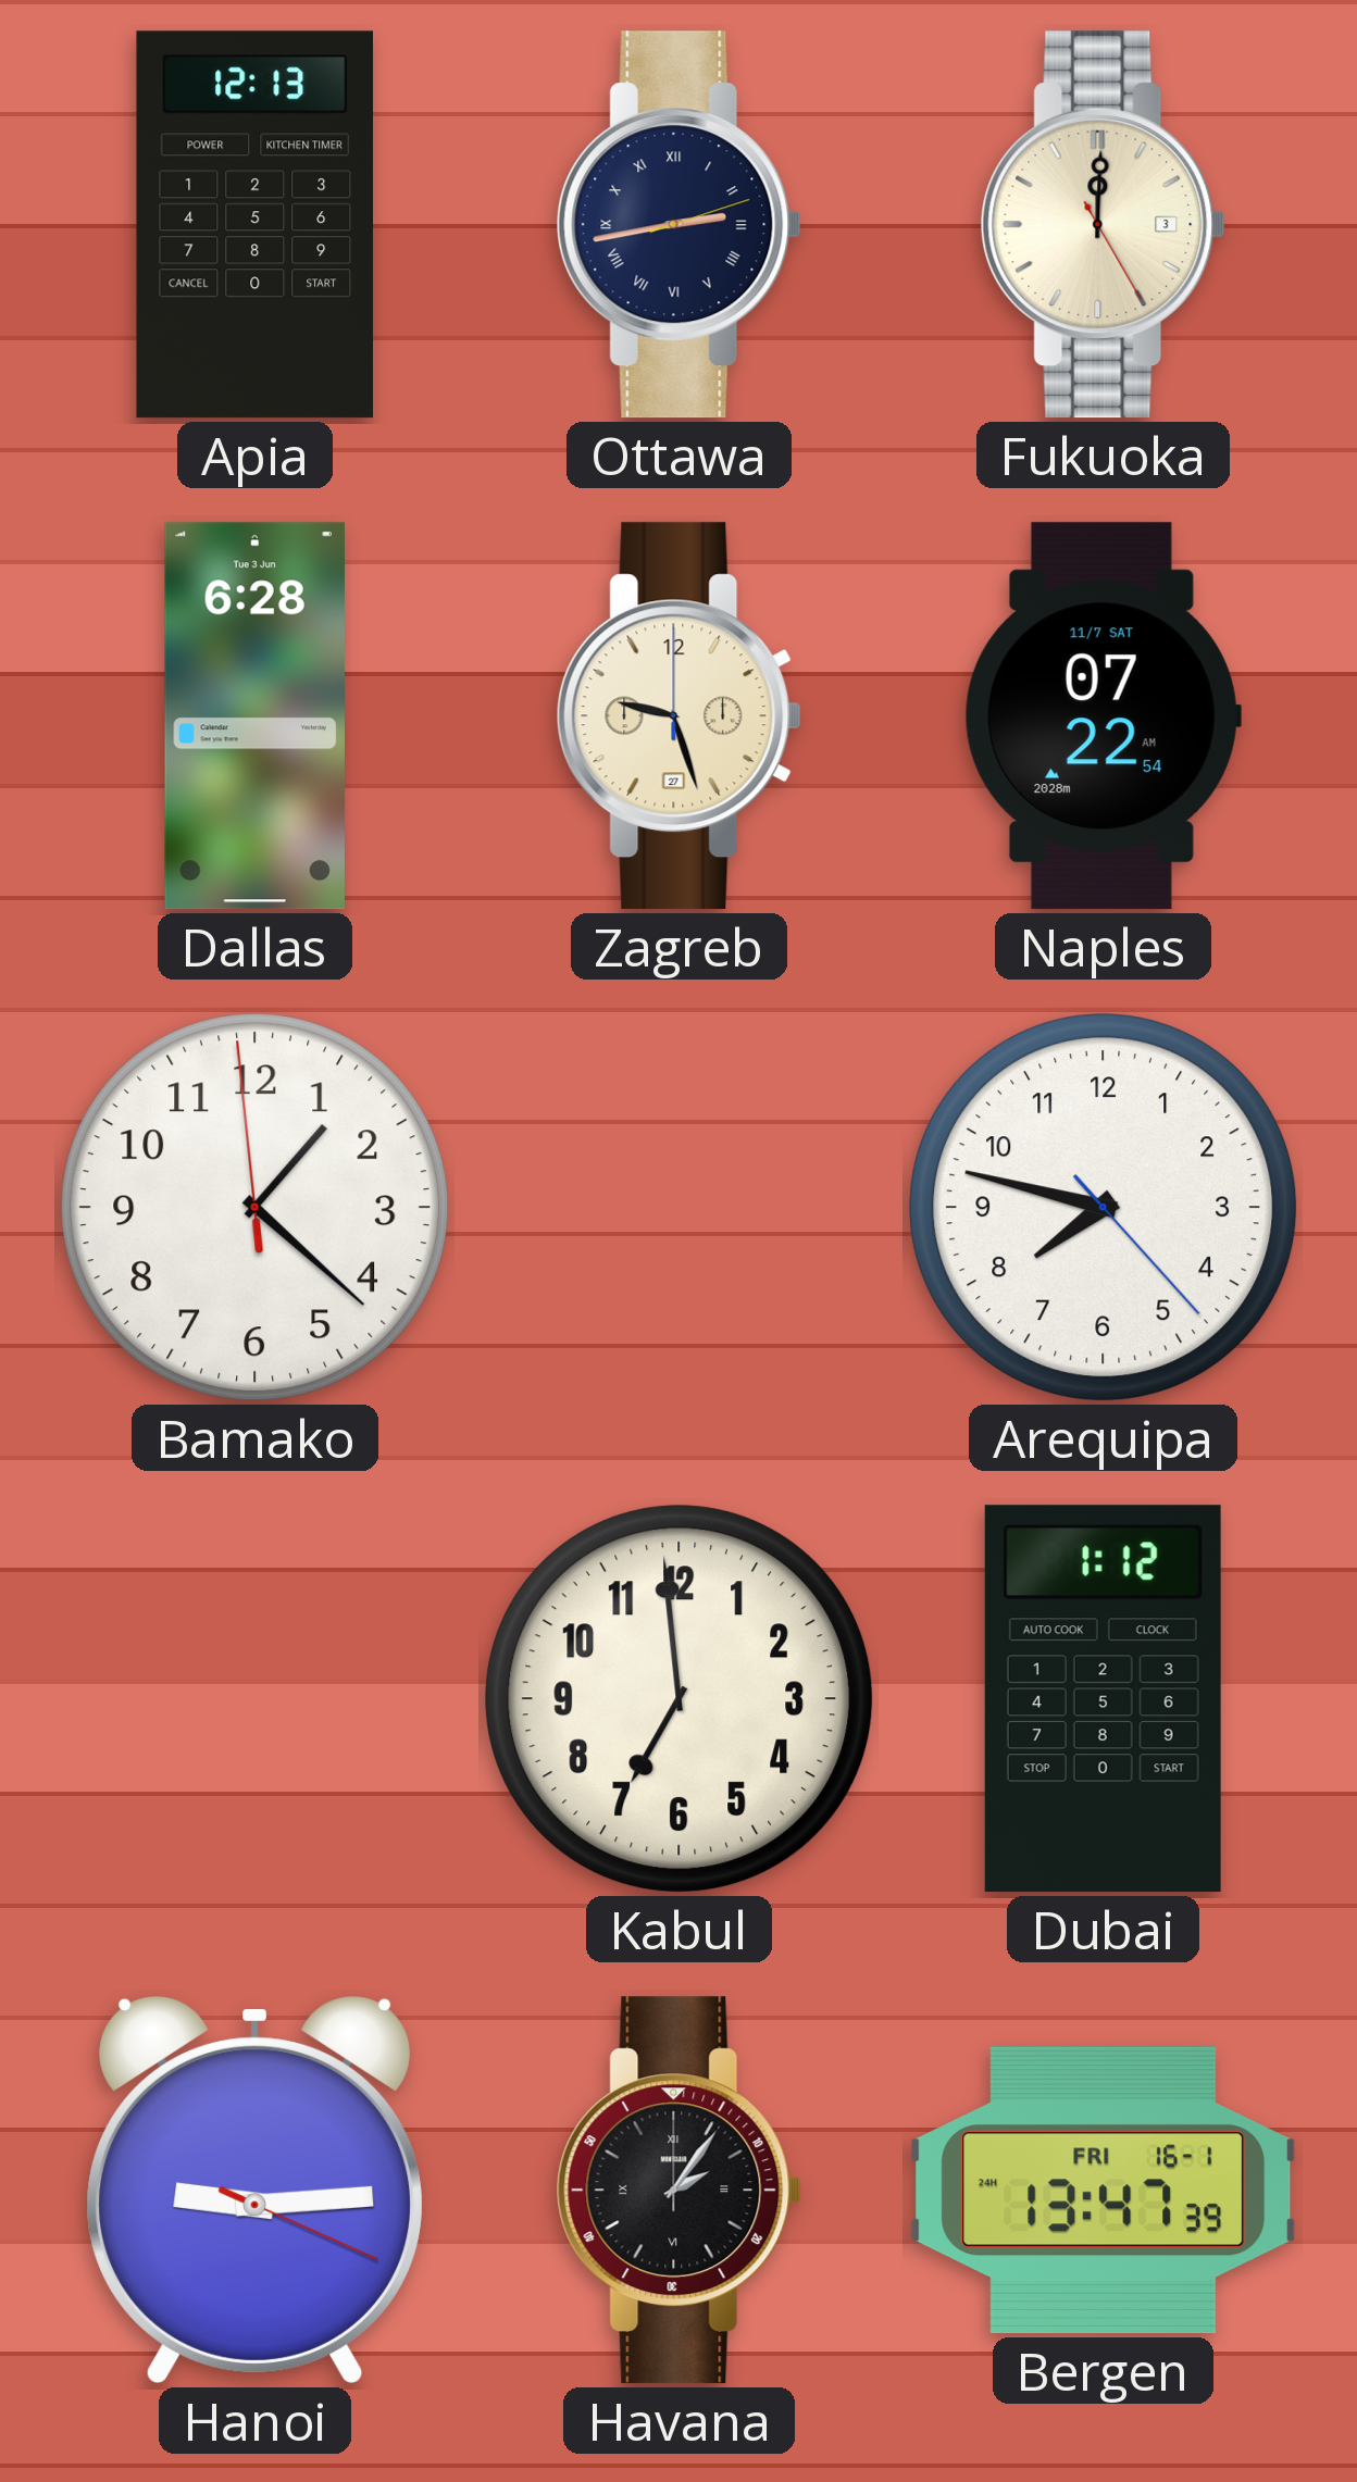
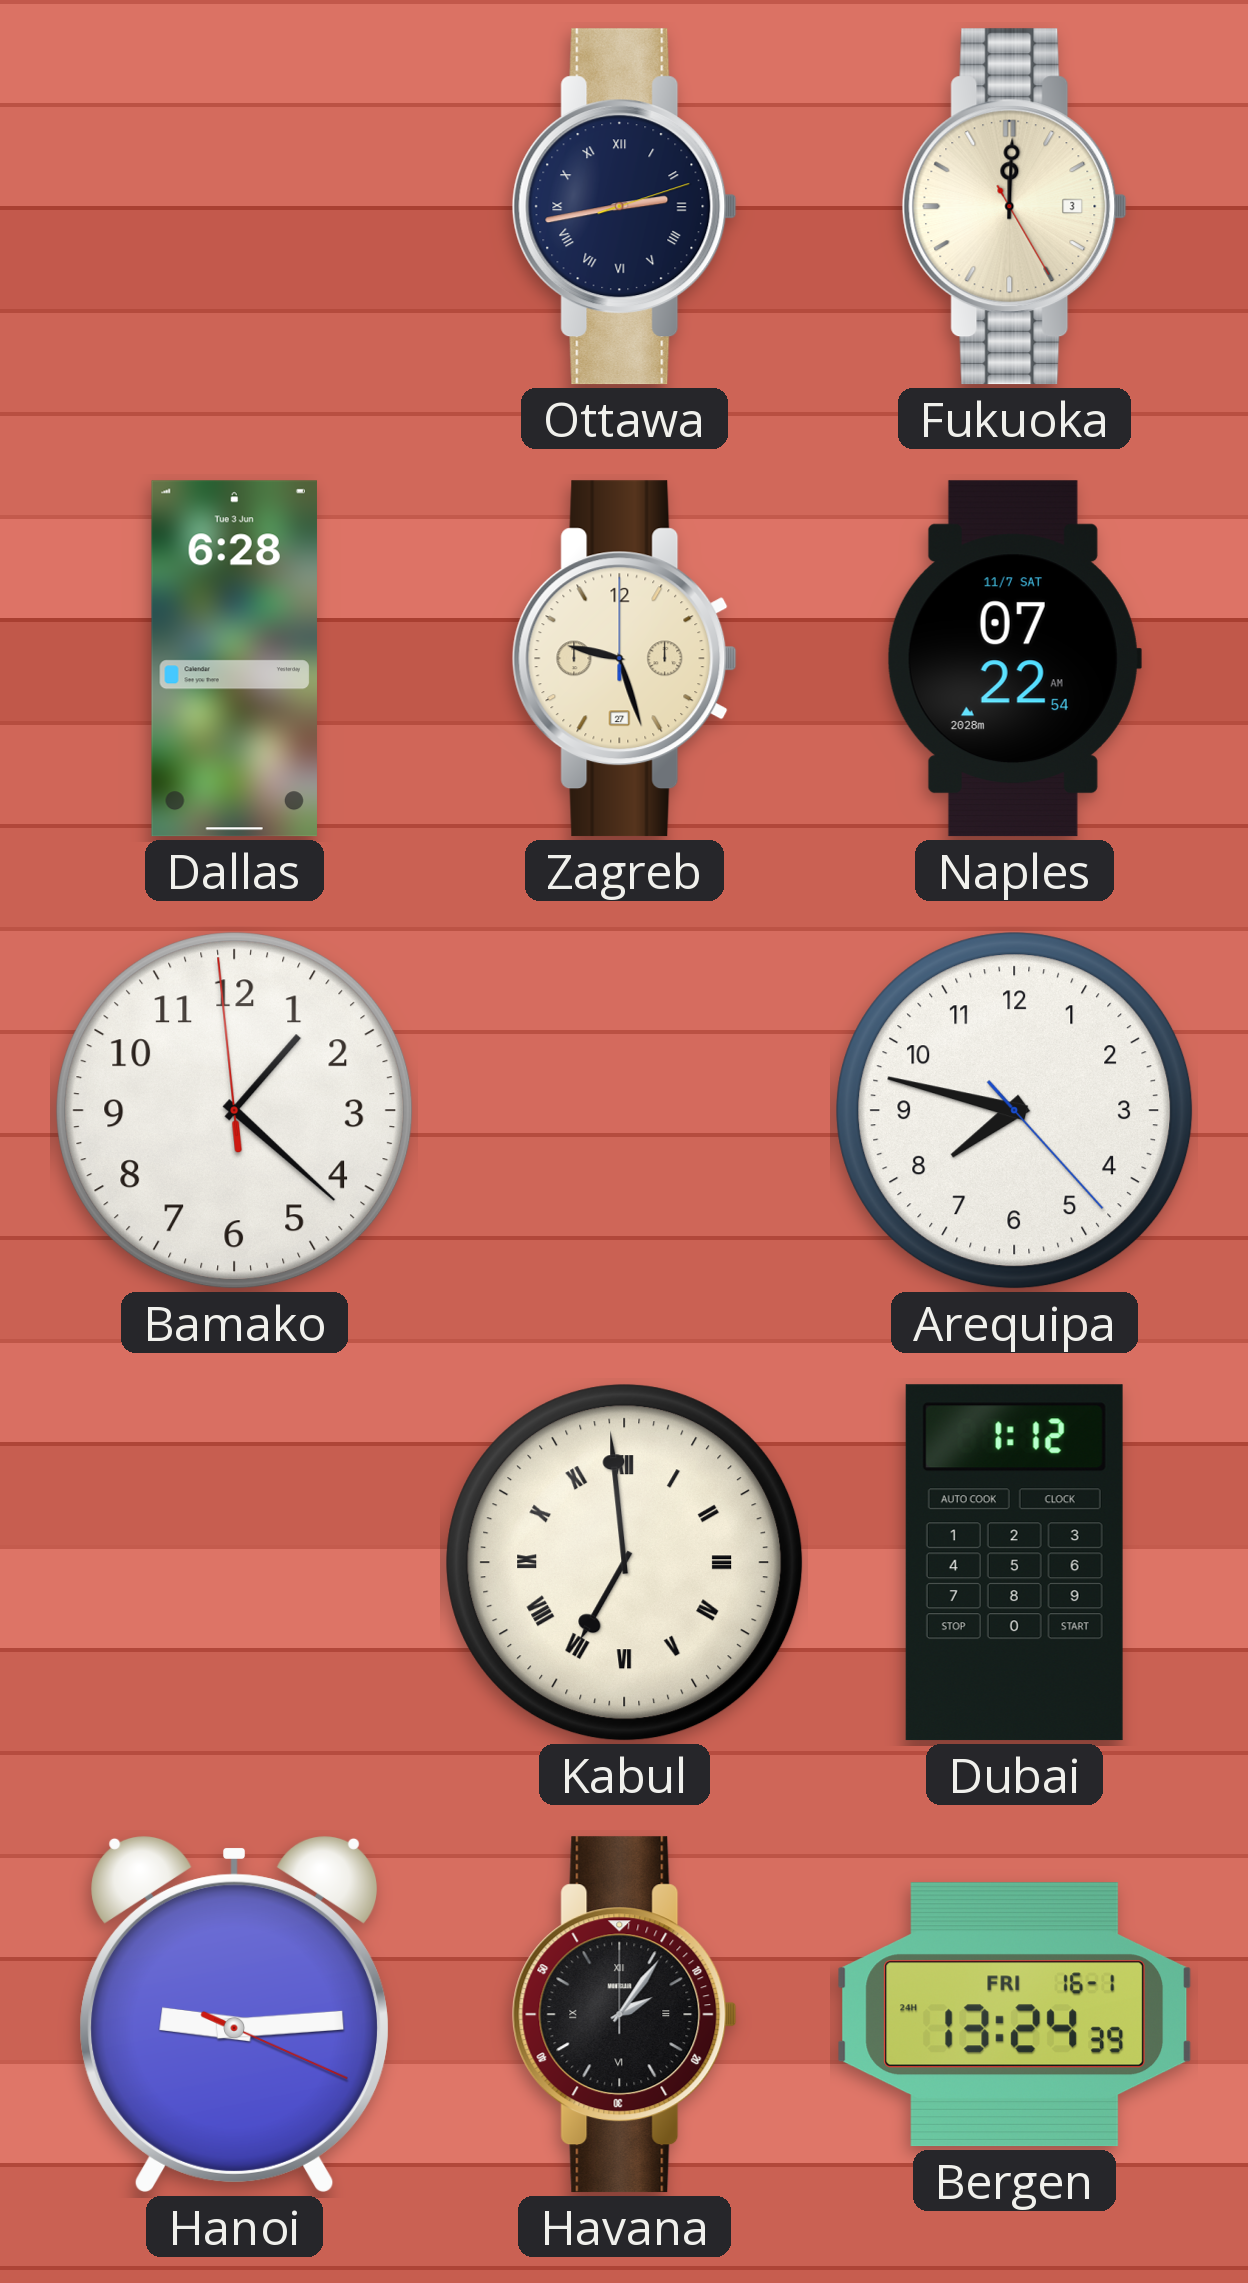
Apia: 12:13 -> none
Kabul numerals: Arabic -> Roman
Bergen: 13:47 -> 13:24
